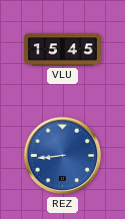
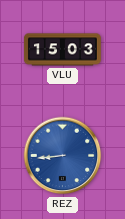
VLU: 15:45 -> 15:03
